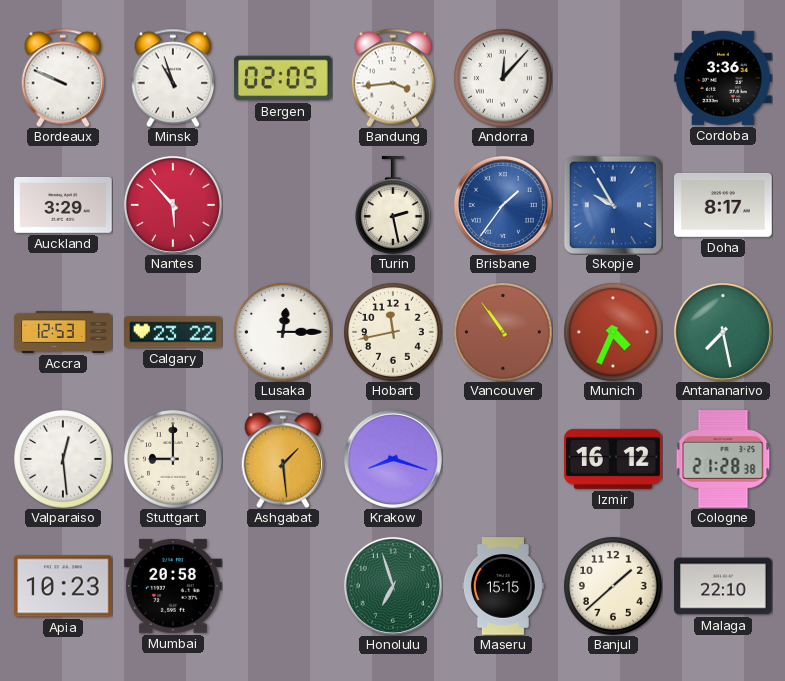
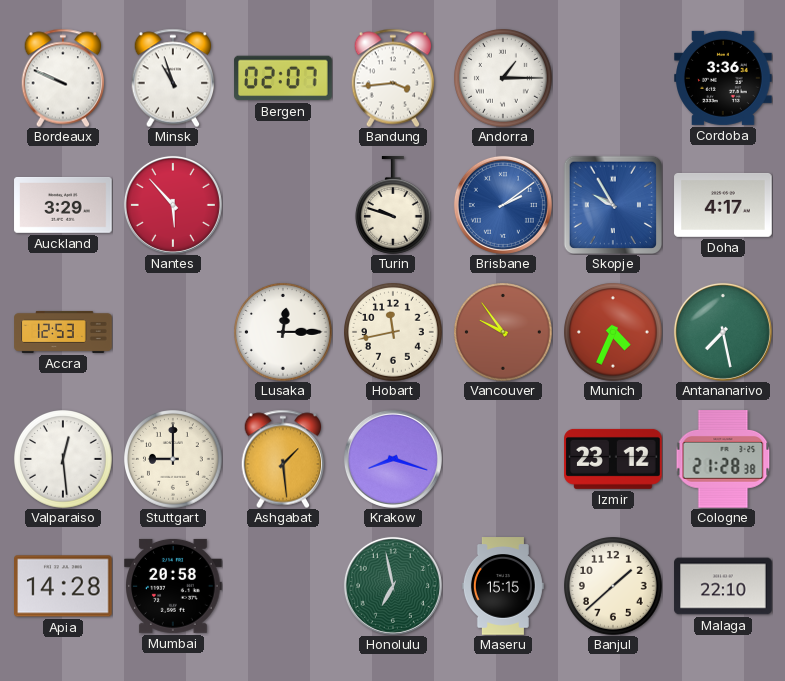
Bergen: 02:05 -> 02:07
Andorra: 12:07 -> 1:15
Turin: 2:28 -> 9:48
Brisbane: 1:36 -> 2:09
Doha: 8:17 -> 4:17
Calgary: 23:22 -> none
Vancouver: 10:54 -> 9:54
Izmir: 16:12 -> 23:12
Apia: 10:23 -> 14:28
Honolulu: 6:57 -> 6:58
